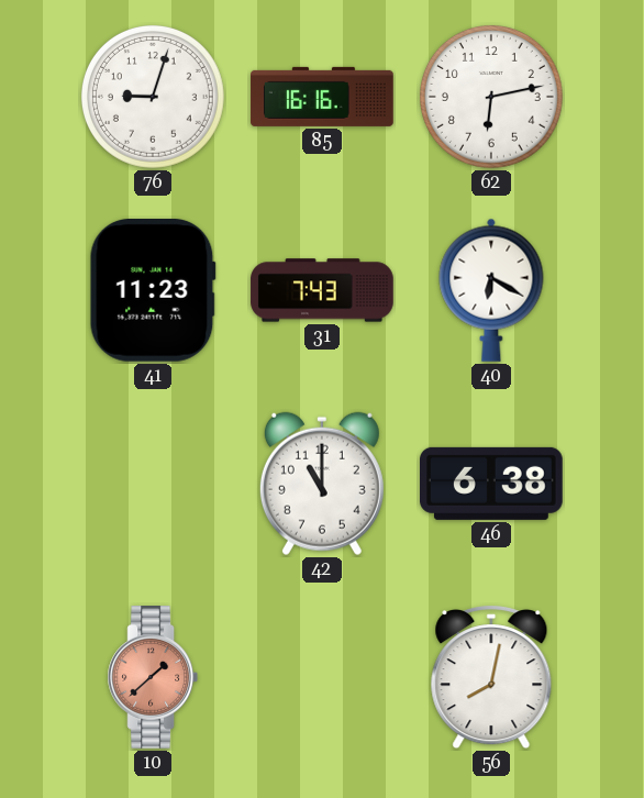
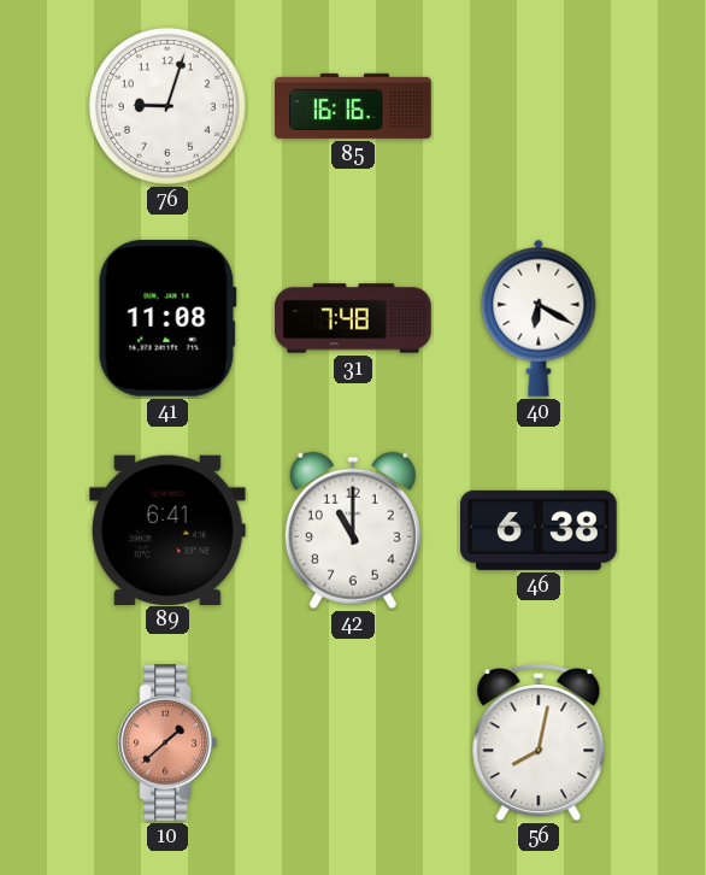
62: 6:13 -> none
41: 11:23 -> 11:08
31: 7:43 -> 7:48
89: none -> 6:41
